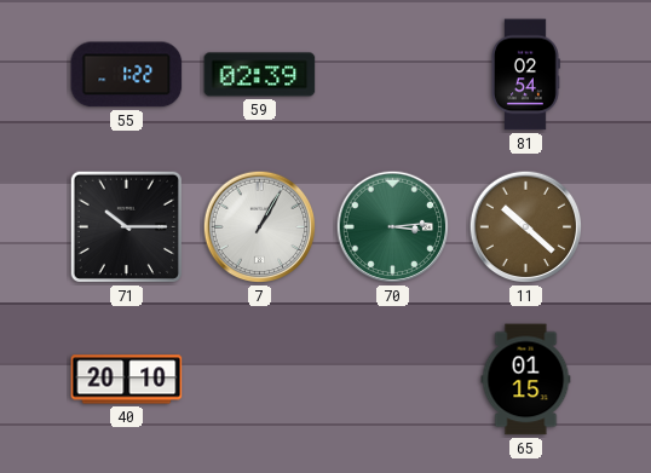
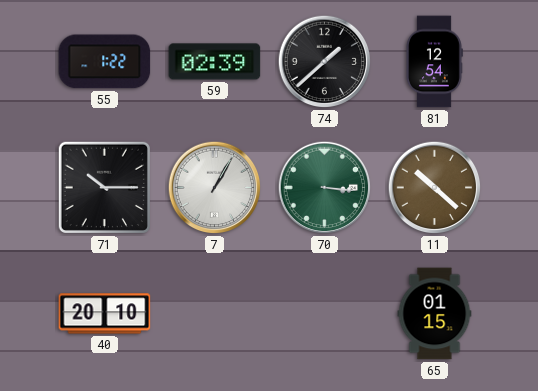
74: none -> 1:38
81: 02:54 -> 12:54
70: 3:14 -> 3:16
